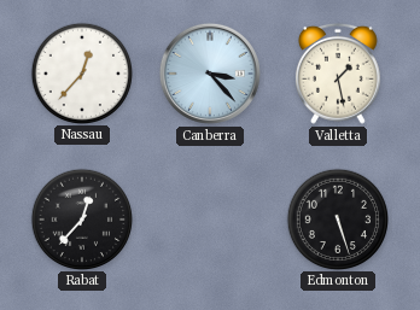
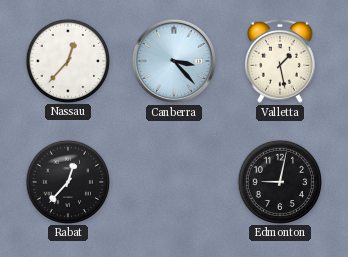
Edmonton: 5:27 -> 9:02
